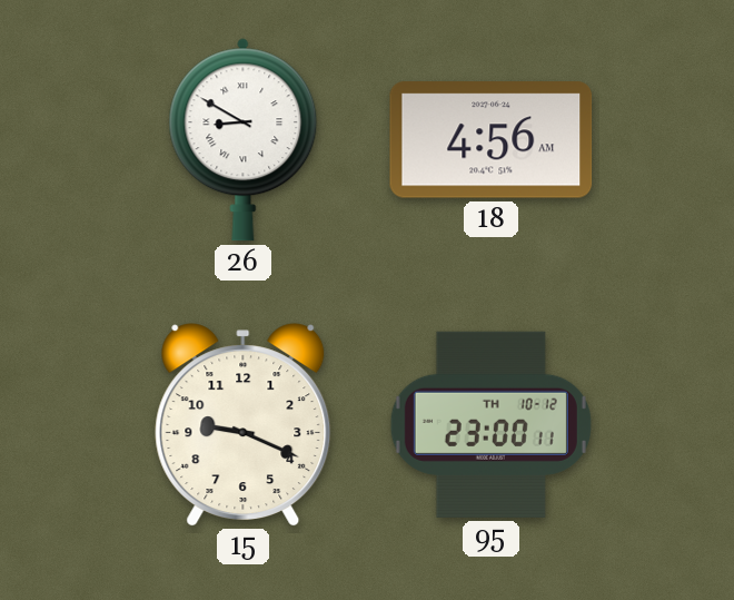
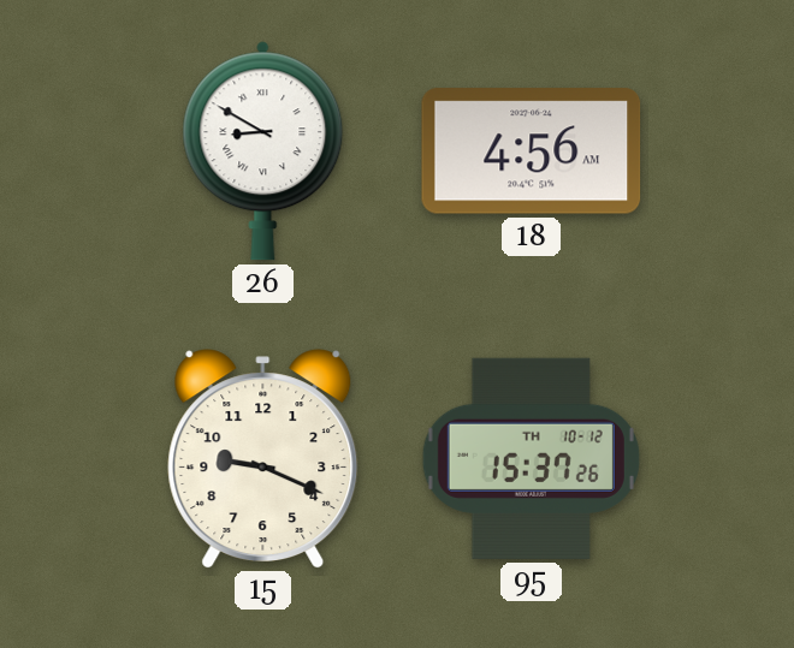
95: 23:00 -> 15:37
